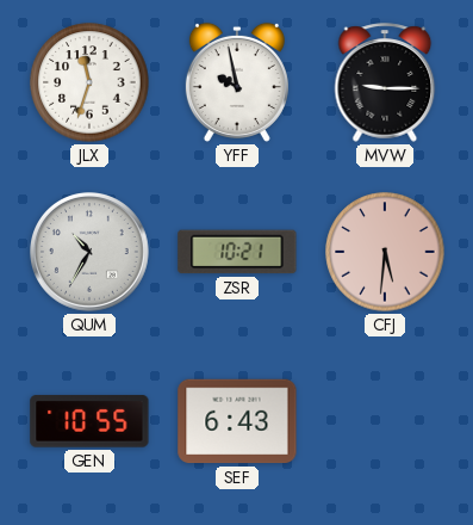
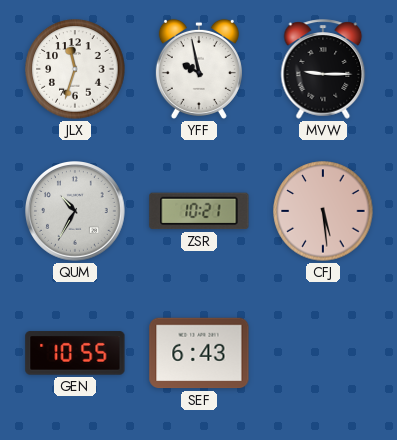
CFJ: 5:31 -> 5:29
